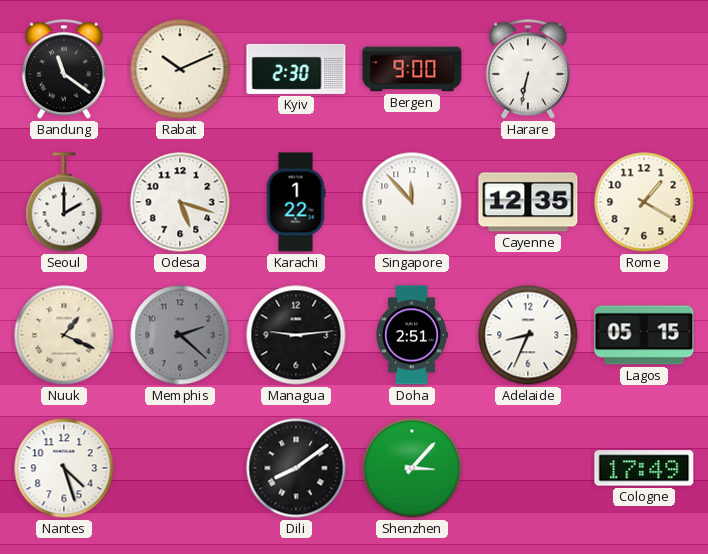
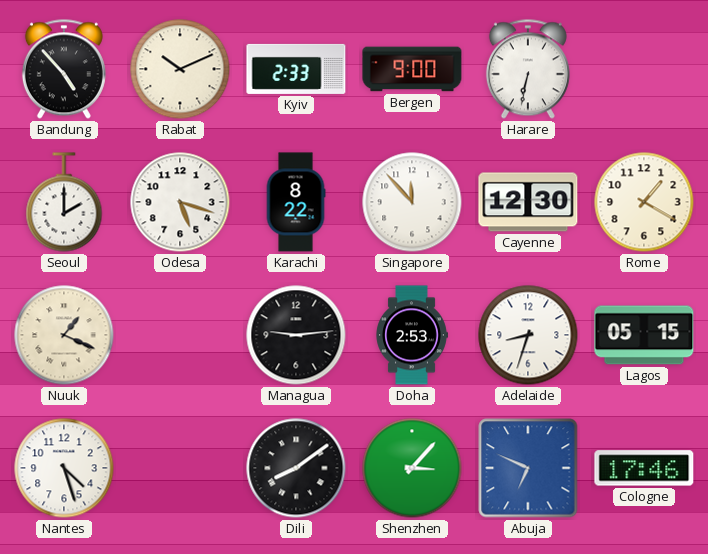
Bandung: 11:21 -> 4:53
Kyiv: 2:30 -> 2:33
Karachi: 1:22 -> 8:22
Cayenne: 12:35 -> 12:30
Memphis: 2:22 -> none
Doha: 2:51 -> 2:53
Adelaide: 8:34 -> 8:33
Abuja: none -> 6:49
Cologne: 17:49 -> 17:46
